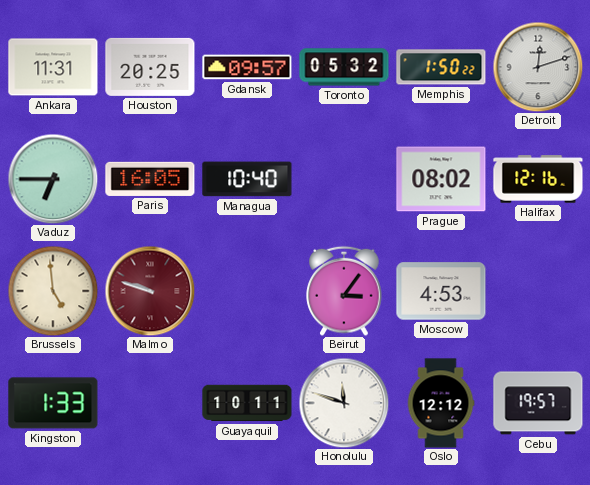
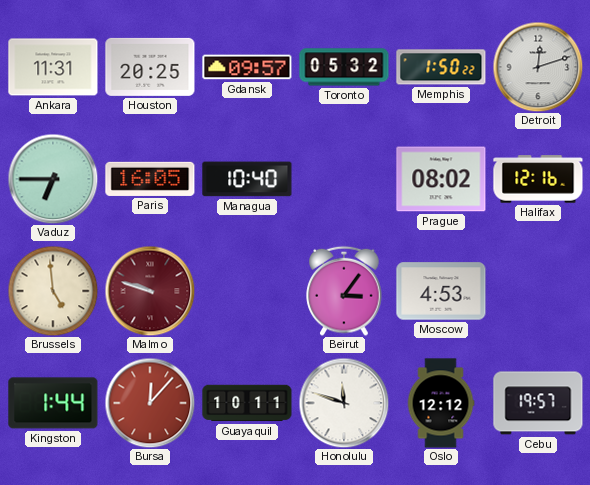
Kingston: 1:33 -> 1:44
Bursa: none -> 12:07
